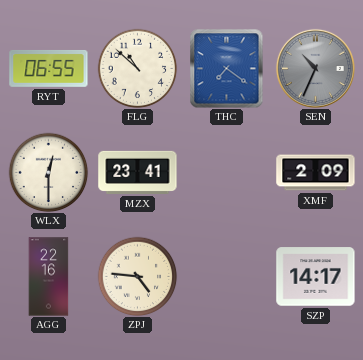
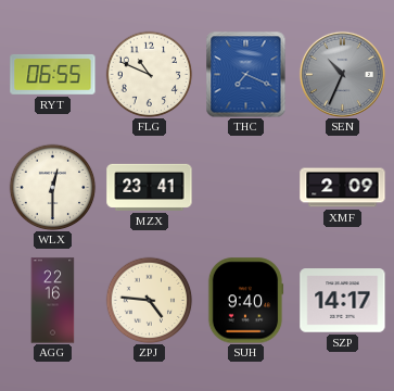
FLG: 10:52 -> 10:49
THC: 7:21 -> 7:19
SUH: none -> 9:40
